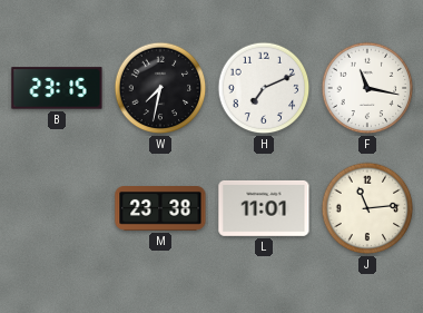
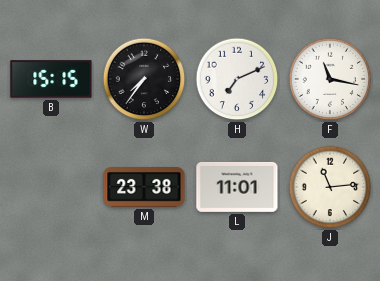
B: 23:15 -> 15:15
W: 7:32 -> 7:36
